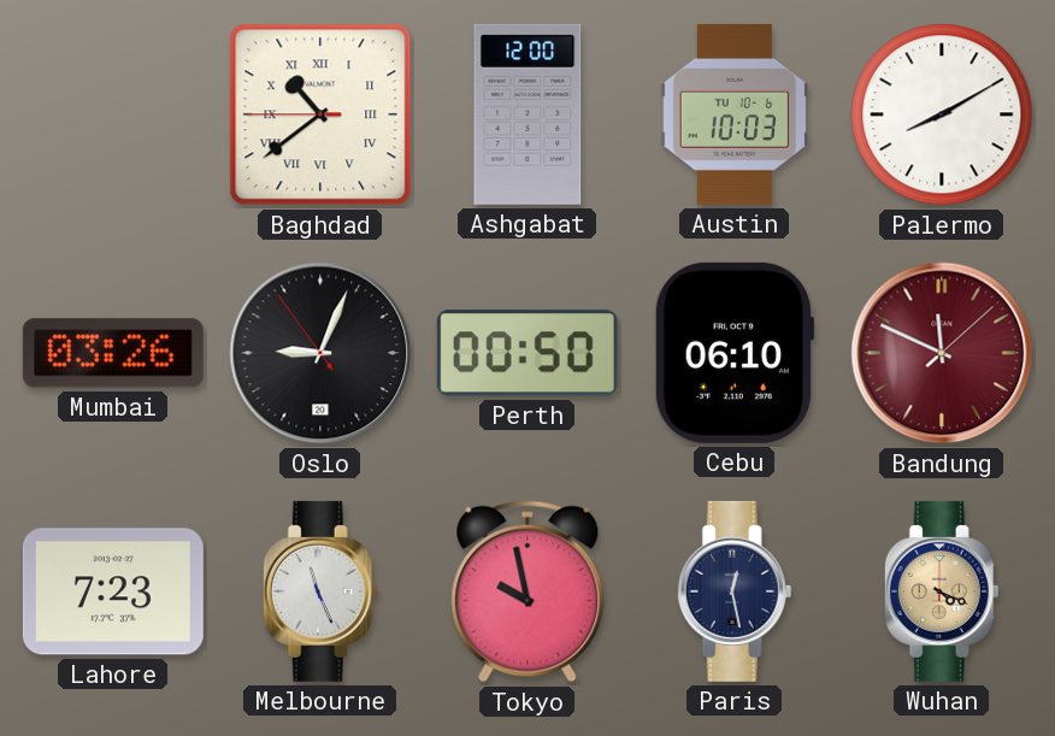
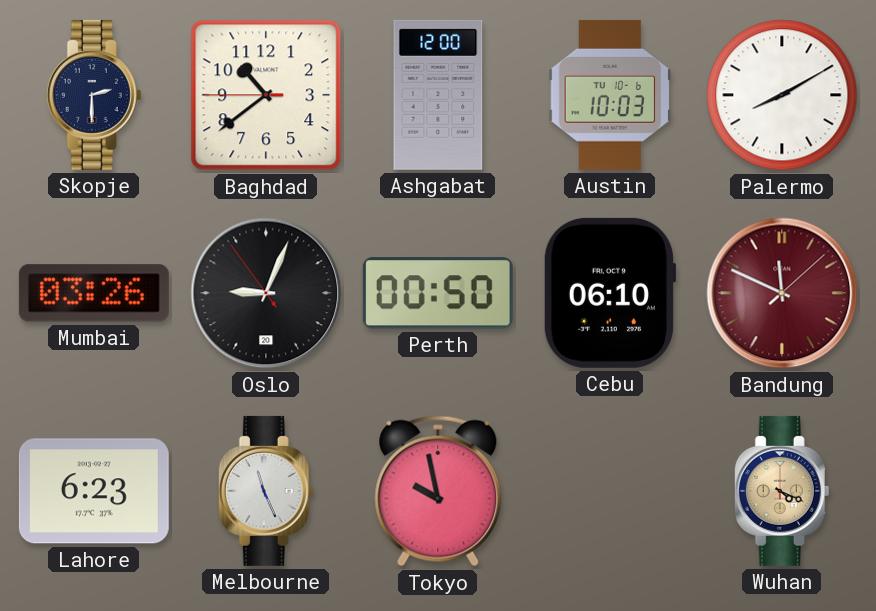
Skopje: none -> 2:30
Baghdad numerals: Roman -> Arabic
Lahore: 7:23 -> 6:23
Paris: 12:28 -> none
